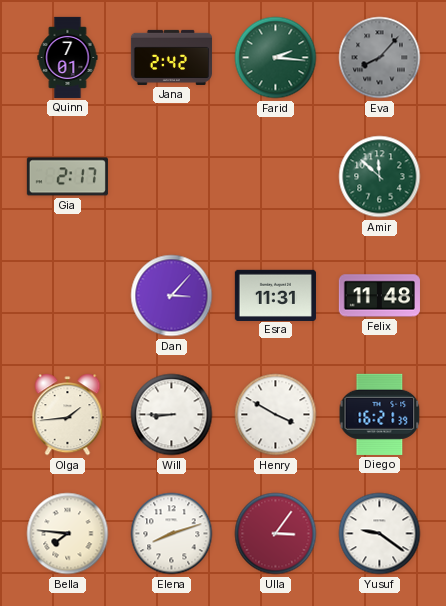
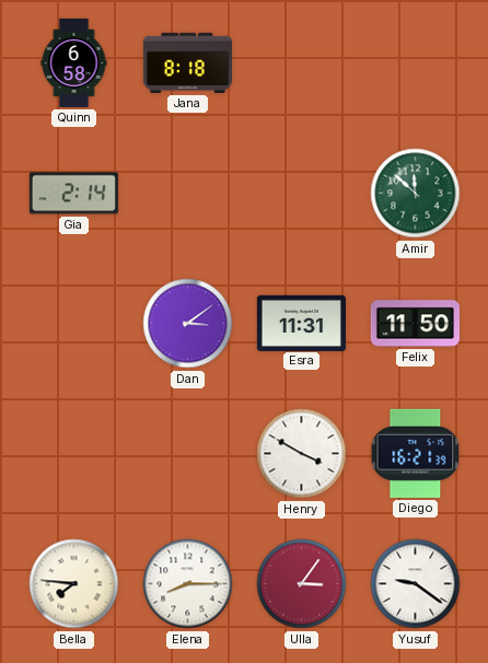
Quinn: 7:01 -> 6:58
Jana: 2:42 -> 8:18
Farid: 2:16 -> none
Eva: 8:07 -> none
Gia: 2:17 -> 2:14
Dan: 3:07 -> 3:09
Felix: 11:48 -> 11:50
Olga: 1:44 -> none
Will: 8:45 -> none
Elena: 8:12 -> 8:15
